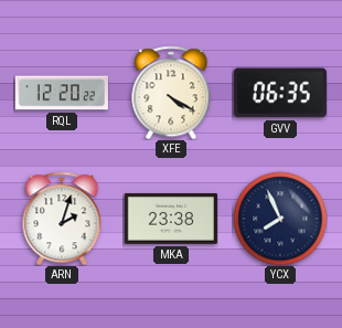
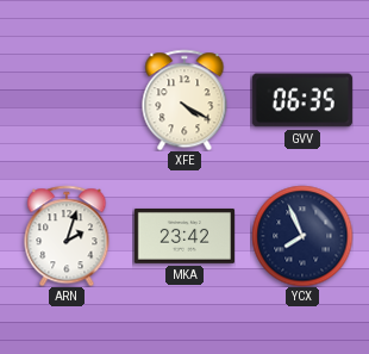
RQL: 12:20 -> none
MKA: 23:38 -> 23:42
